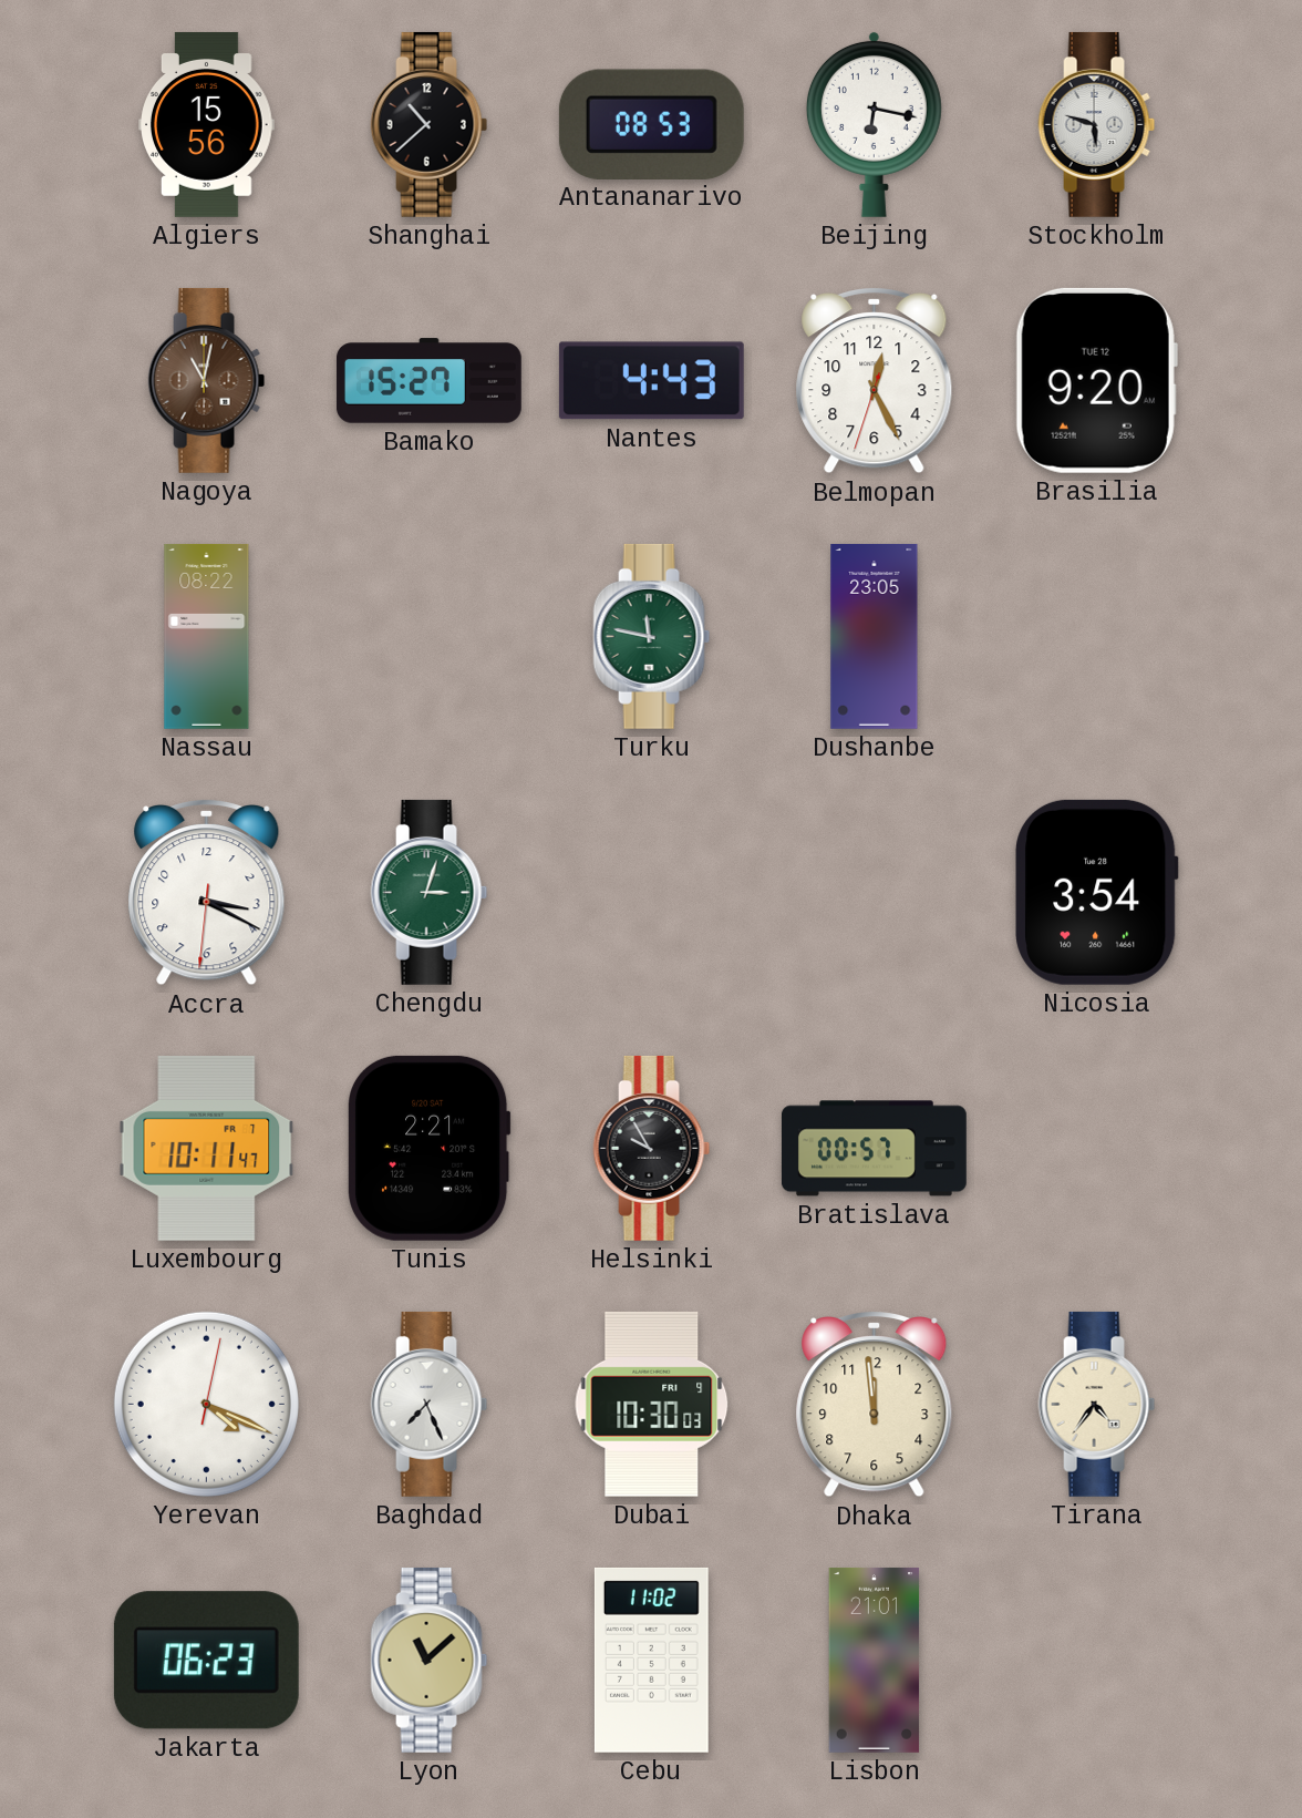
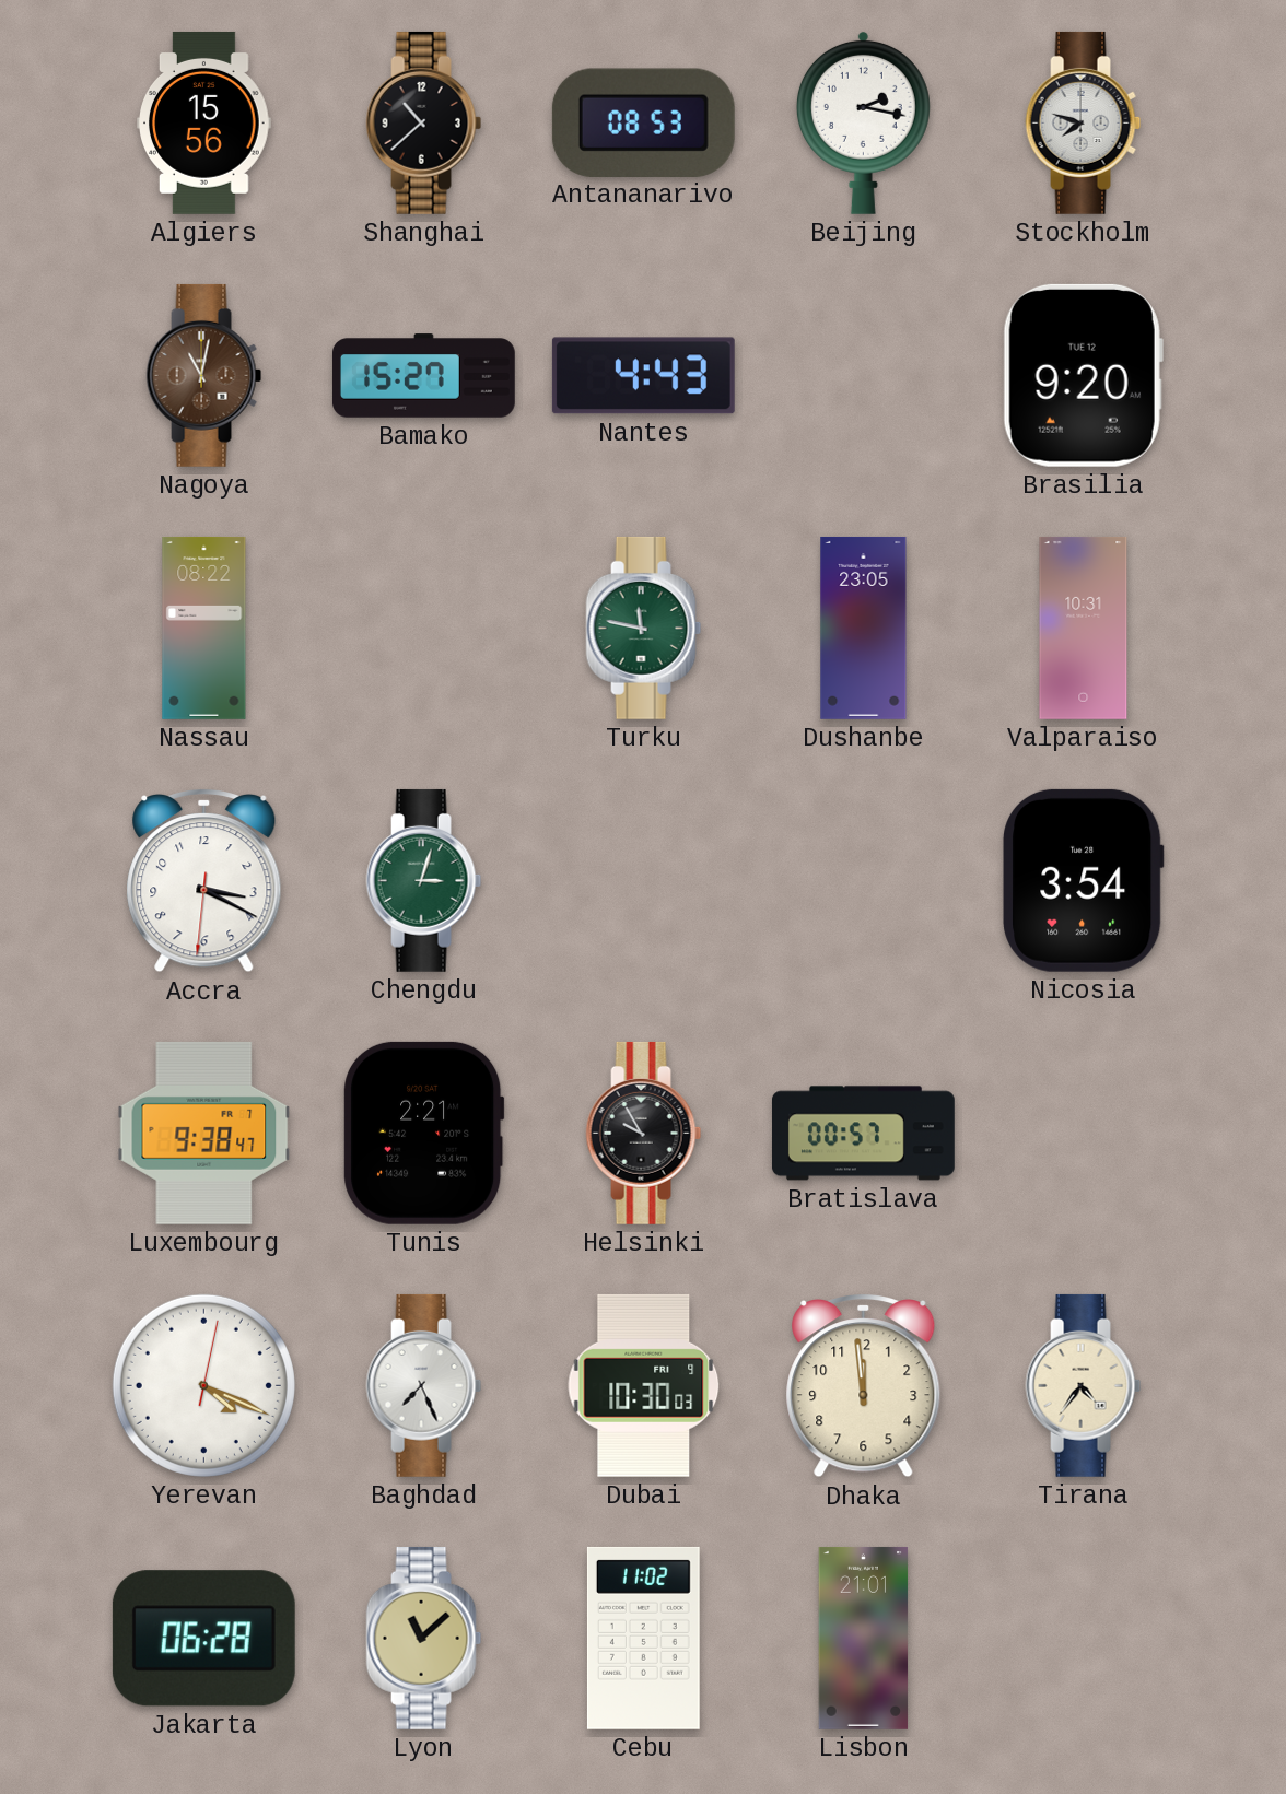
Beijing: 6:17 -> 2:17
Stockholm: 5:48 -> 7:48
Belmopan: 12:25 -> none
Valparaiso: none -> 10:31
Luxembourg: 10:11 -> 9:38
Jakarta: 06:23 -> 06:28
